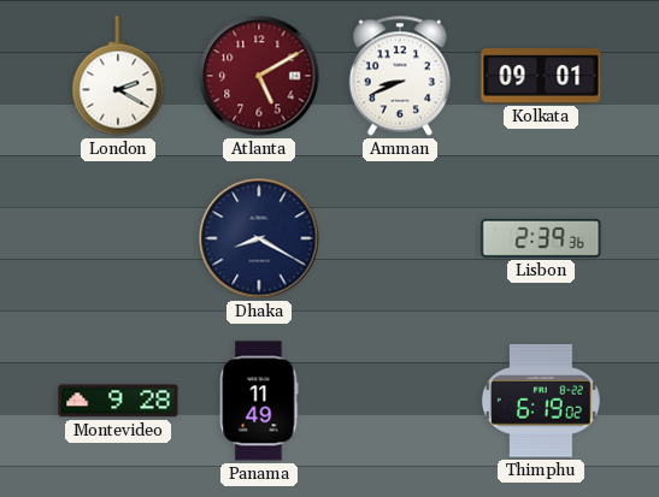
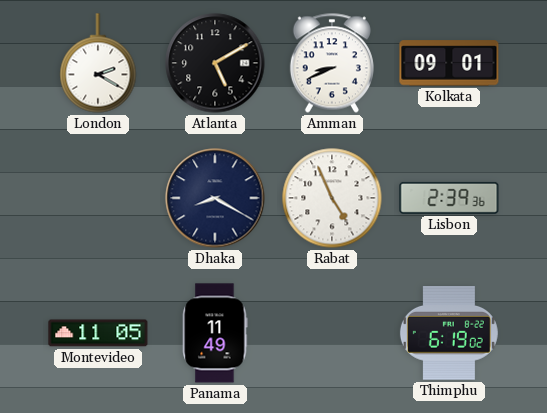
Atlanta dial: burgundy -> black
Rabat: none -> 4:56
Montevideo: 9:28 -> 11:05
